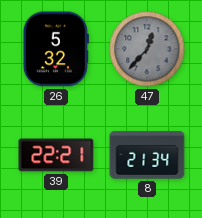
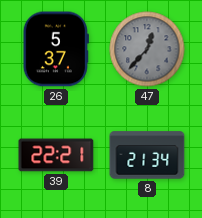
26: 5:32 -> 5:37
